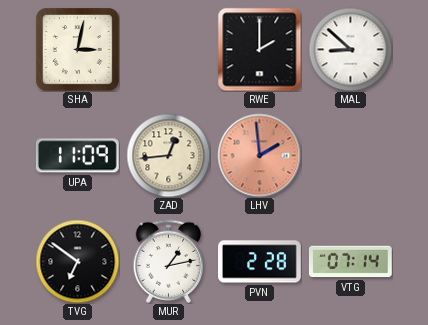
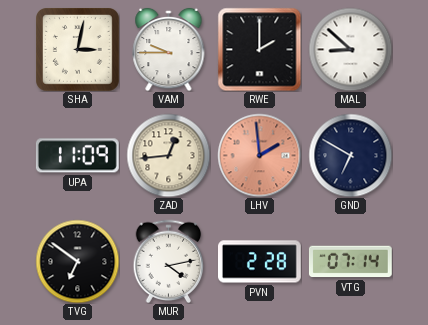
VAM: none -> 9:45
GND: none -> 6:50
MUR: 1:13 -> 4:13
